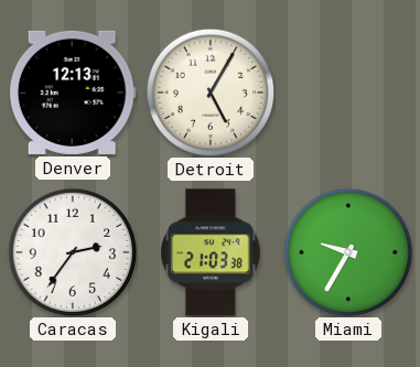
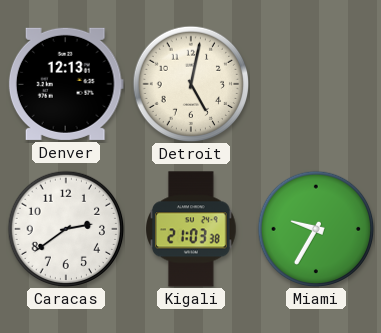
Detroit: 5:05 -> 5:02
Caracas: 2:36 -> 2:39
